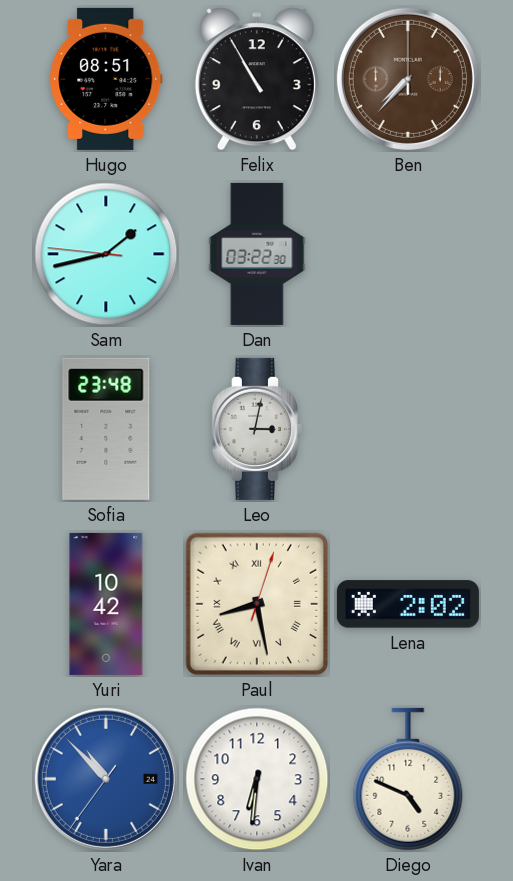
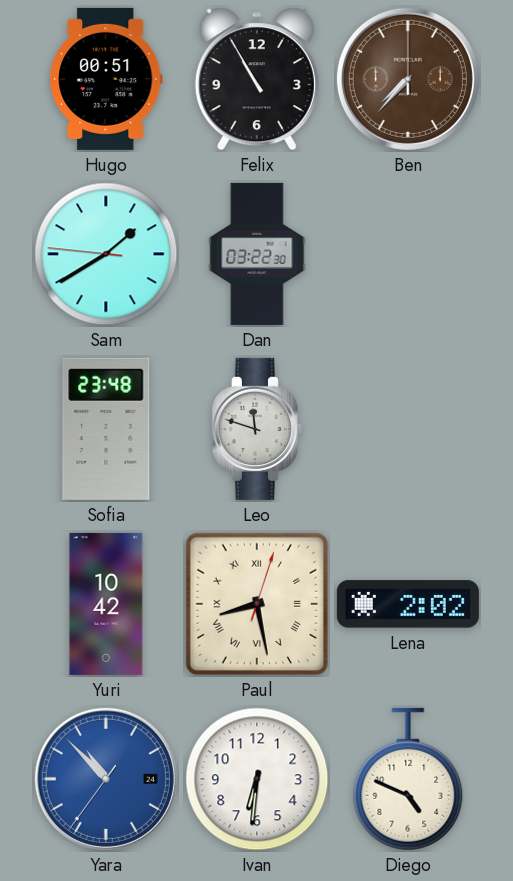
Hugo: 08:51 -> 00:51
Sam: 1:42 -> 1:39
Leo: 3:02 -> 11:48
